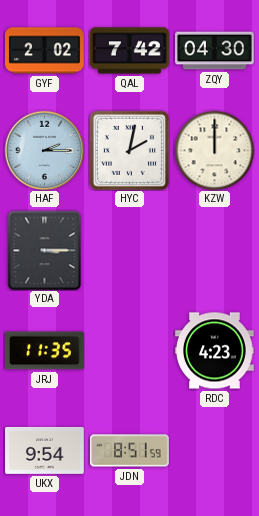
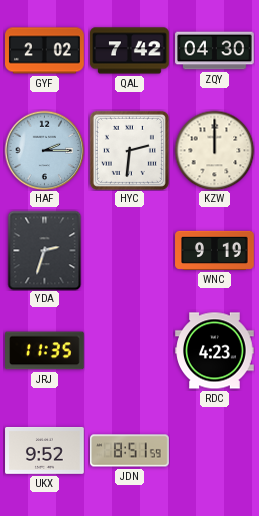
HYC: 2:02 -> 2:31
YDA: 3:15 -> 2:33
WNC: none -> 9:19
UKX: 9:54 -> 9:52
